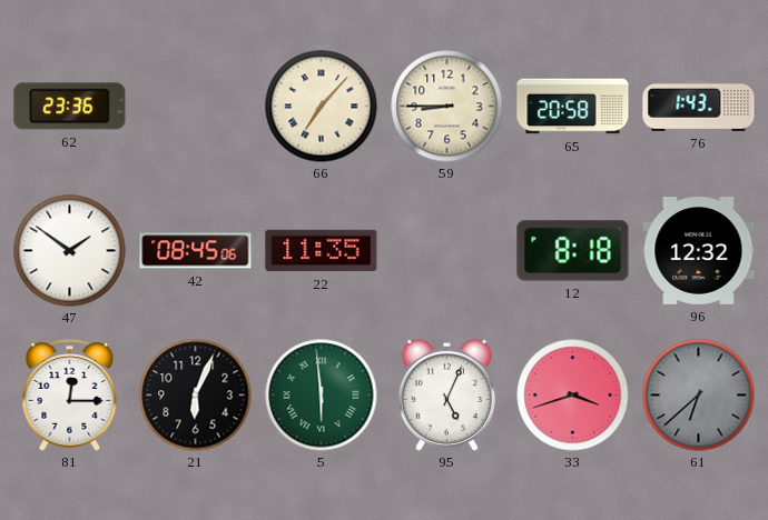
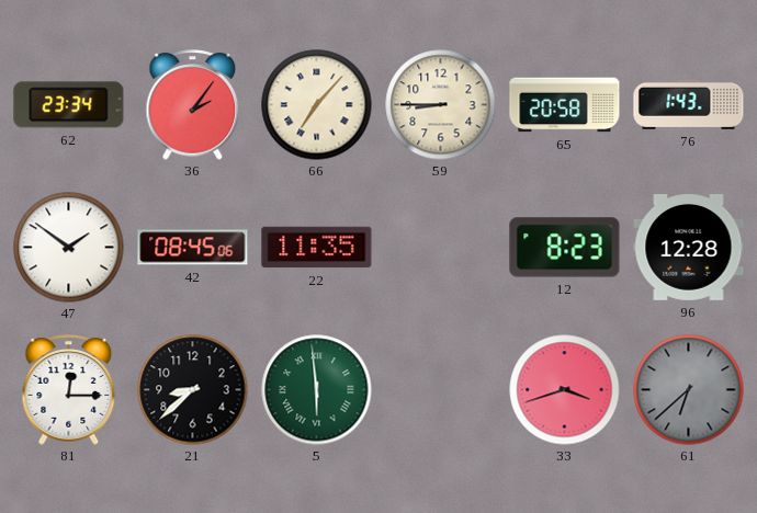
62: 23:36 -> 23:34
36: none -> 2:06
12: 8:18 -> 8:23
96: 12:32 -> 12:28
21: 6:04 -> 8:38
95: 5:04 -> none
